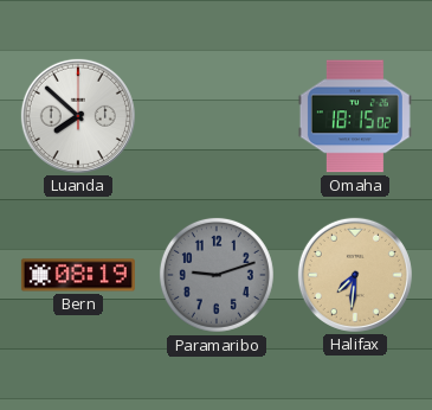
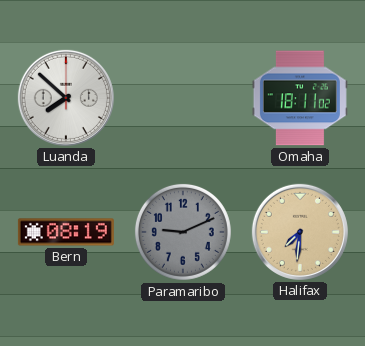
Omaha: 18:15 -> 18:11
Paramaribo: 9:12 -> 9:11
